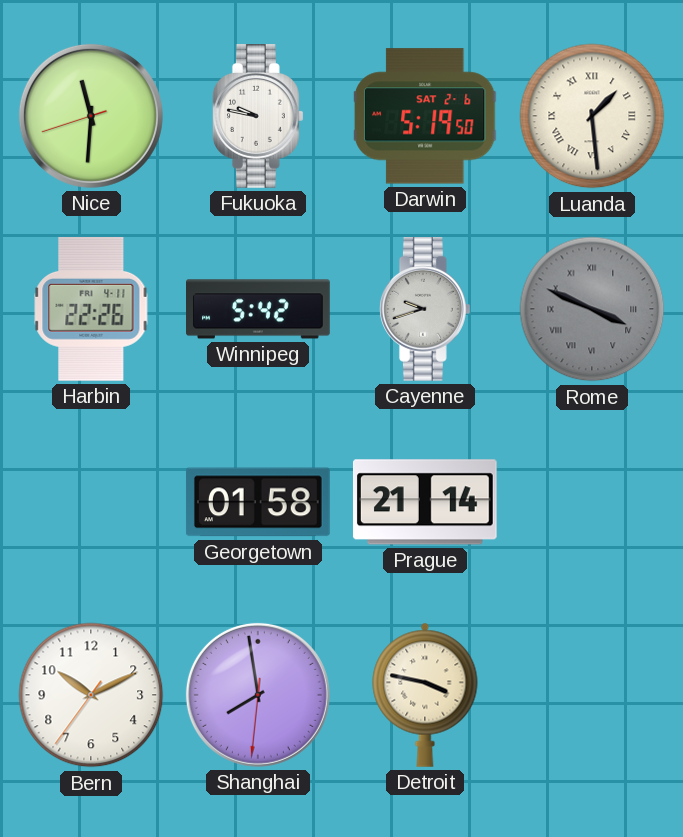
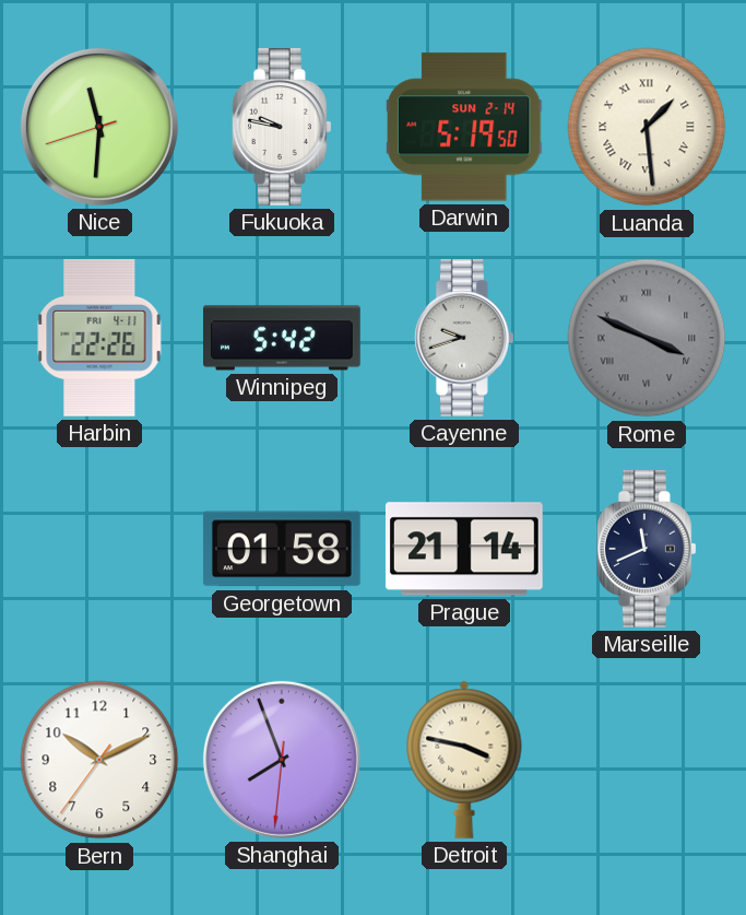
Darwin date: SAT 2-6 -> SUN 2-14
Marseille: none -> 11:41
Shanghai: 7:58 -> 7:56
